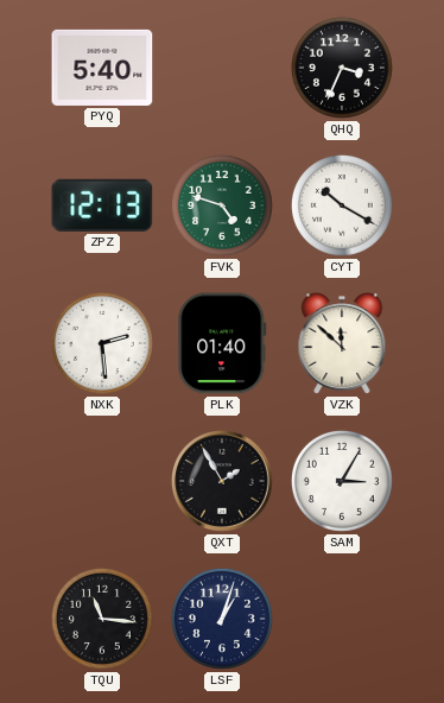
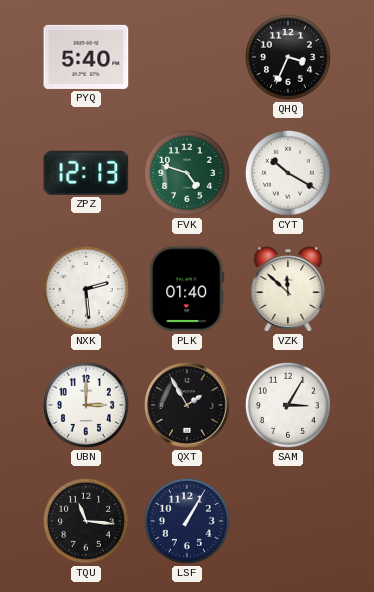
UBN: none -> 3:00
LSF: 1:03 -> 1:05
